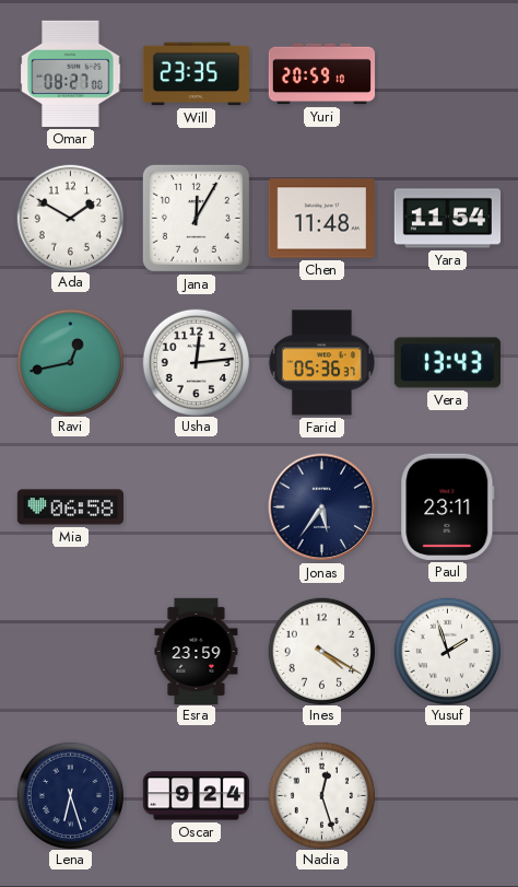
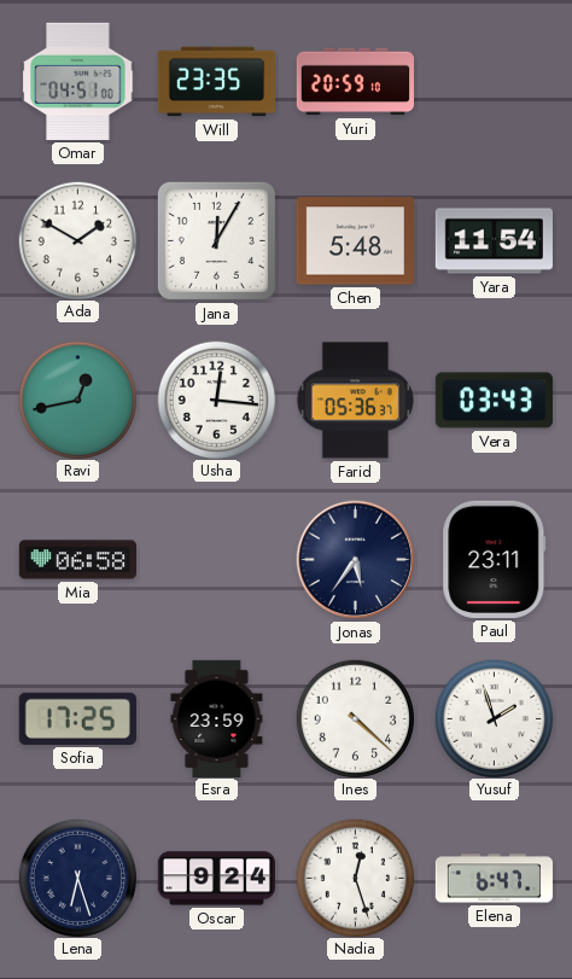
Omar: 08:27 -> 04:51
Chen: 11:48 -> 5:48
Usha: 12:14 -> 12:16
Vera: 13:43 -> 03:43
Sofia: none -> 17:25
Ines: 4:20 -> 4:22
Elena: none -> 6:47
